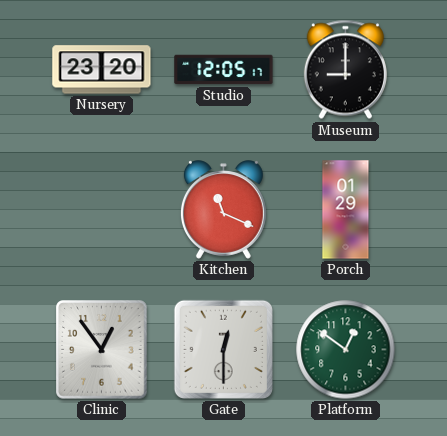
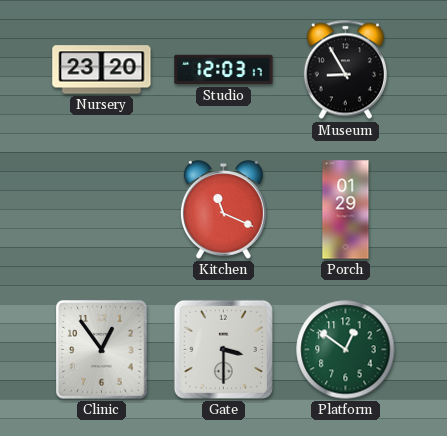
Studio: 12:05 -> 12:03
Museum: 9:00 -> 8:55
Gate: 12:30 -> 3:30
